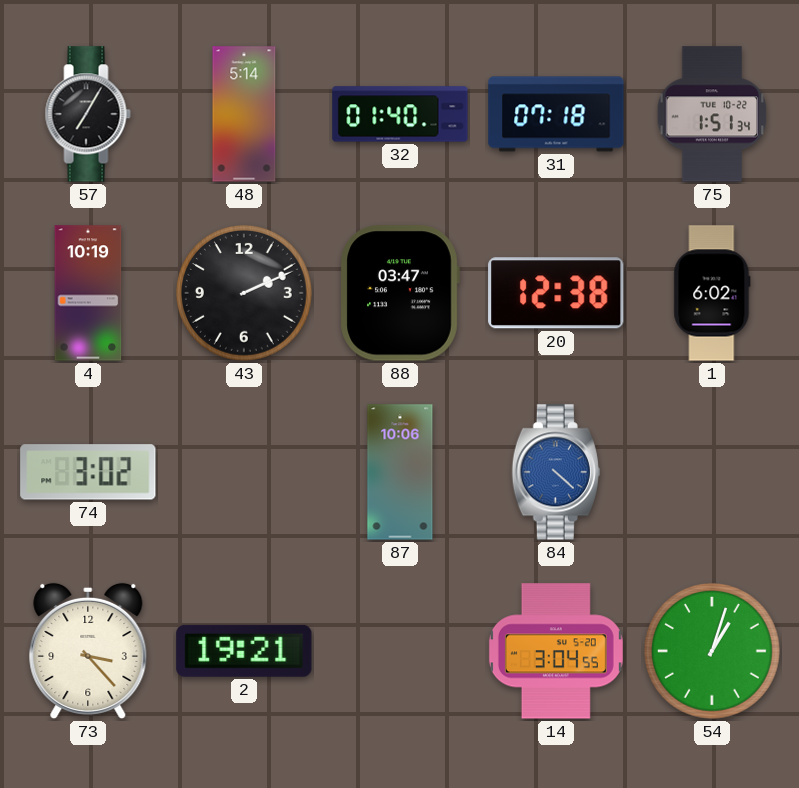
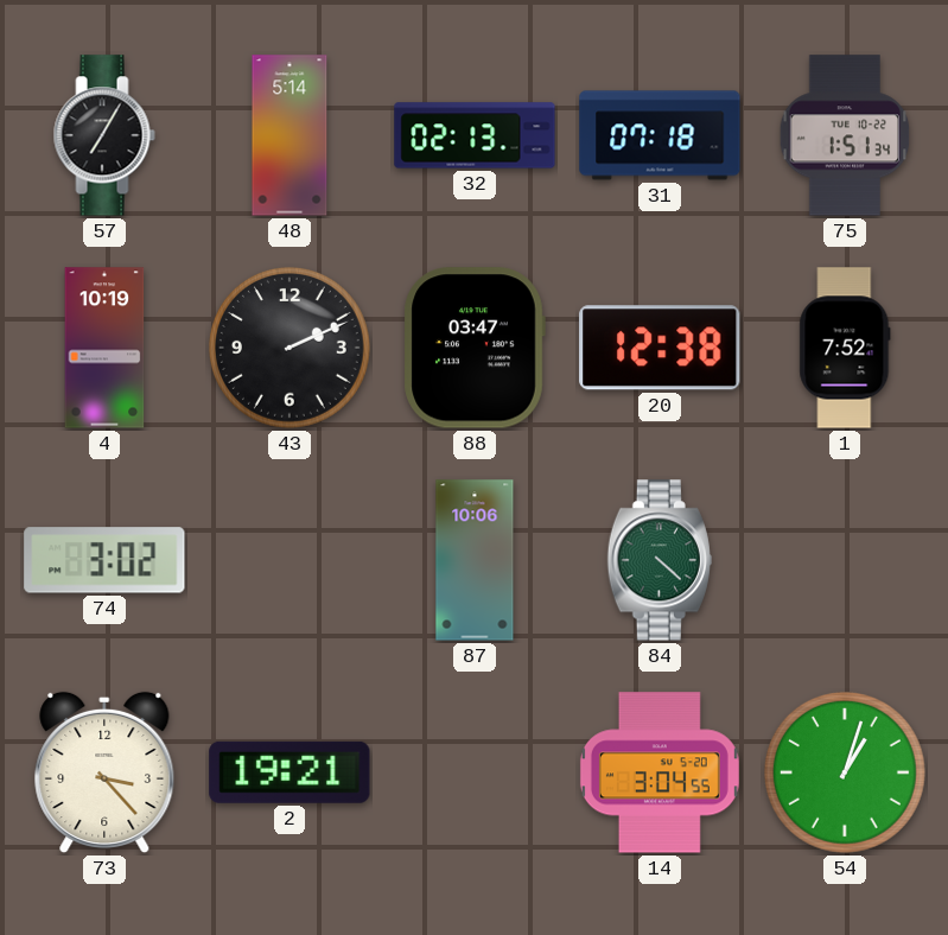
32: 01:40 -> 02:13
1: 6:02 -> 7:52
84 dial: blue -> green
